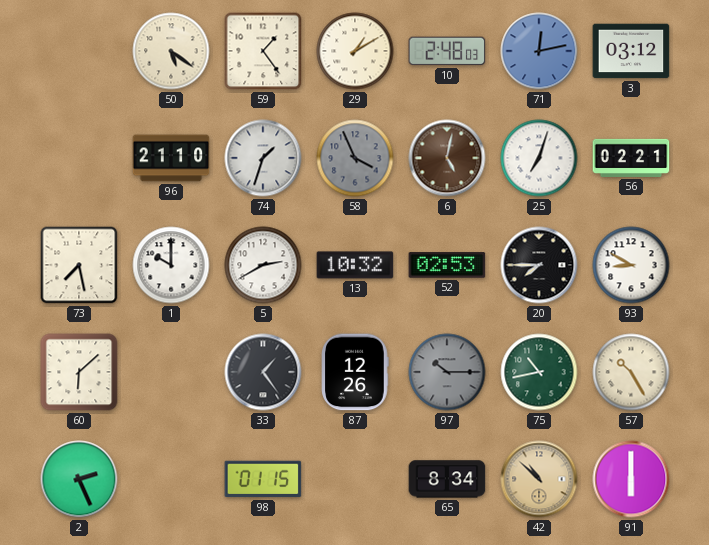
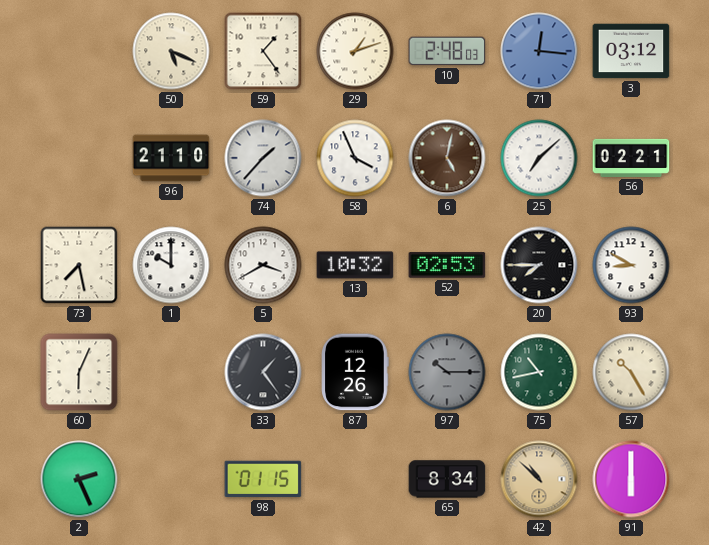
50: 5:21 -> 5:19
29: 1:10 -> 1:12
71: 12:13 -> 12:16
74: 1:33 -> 1:37
58 dial: grey -> white
25: 7:03 -> 7:08
5: 2:40 -> 3:40
60: 6:08 -> 6:04
